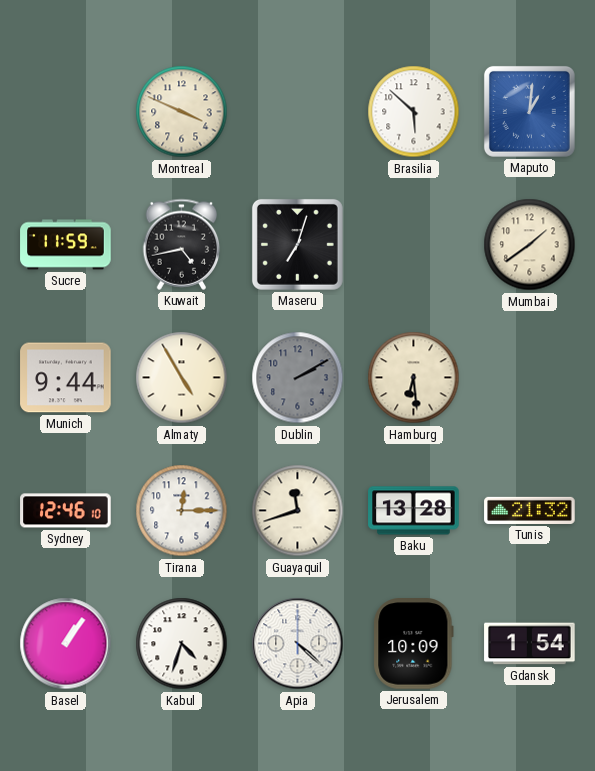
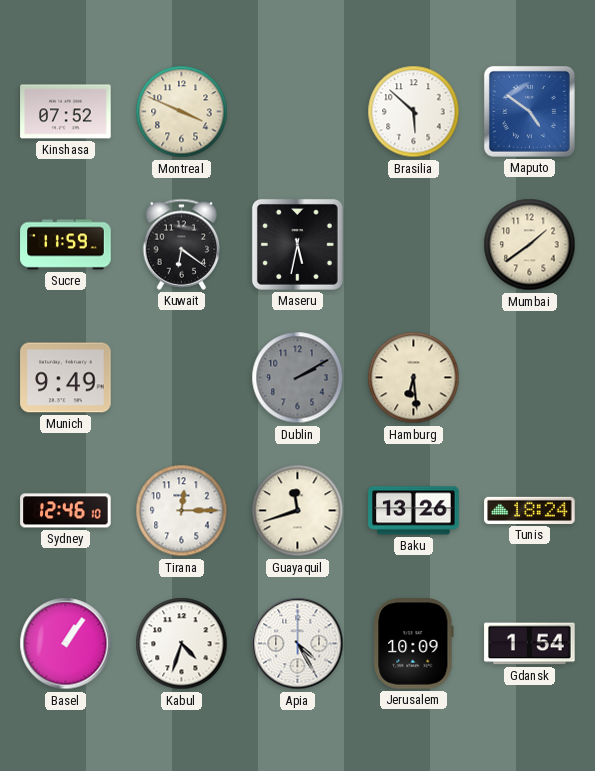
Kinshasa: none -> 07:52
Maputo: 1:01 -> 4:51
Kuwait: 4:43 -> 6:21
Maseru: 7:03 -> 5:32
Munich: 9:44 -> 9:49
Almaty: 4:55 -> none
Baku: 13:28 -> 13:26
Tunis: 21:32 -> 18:24
Apia: 4:22 -> 4:25
